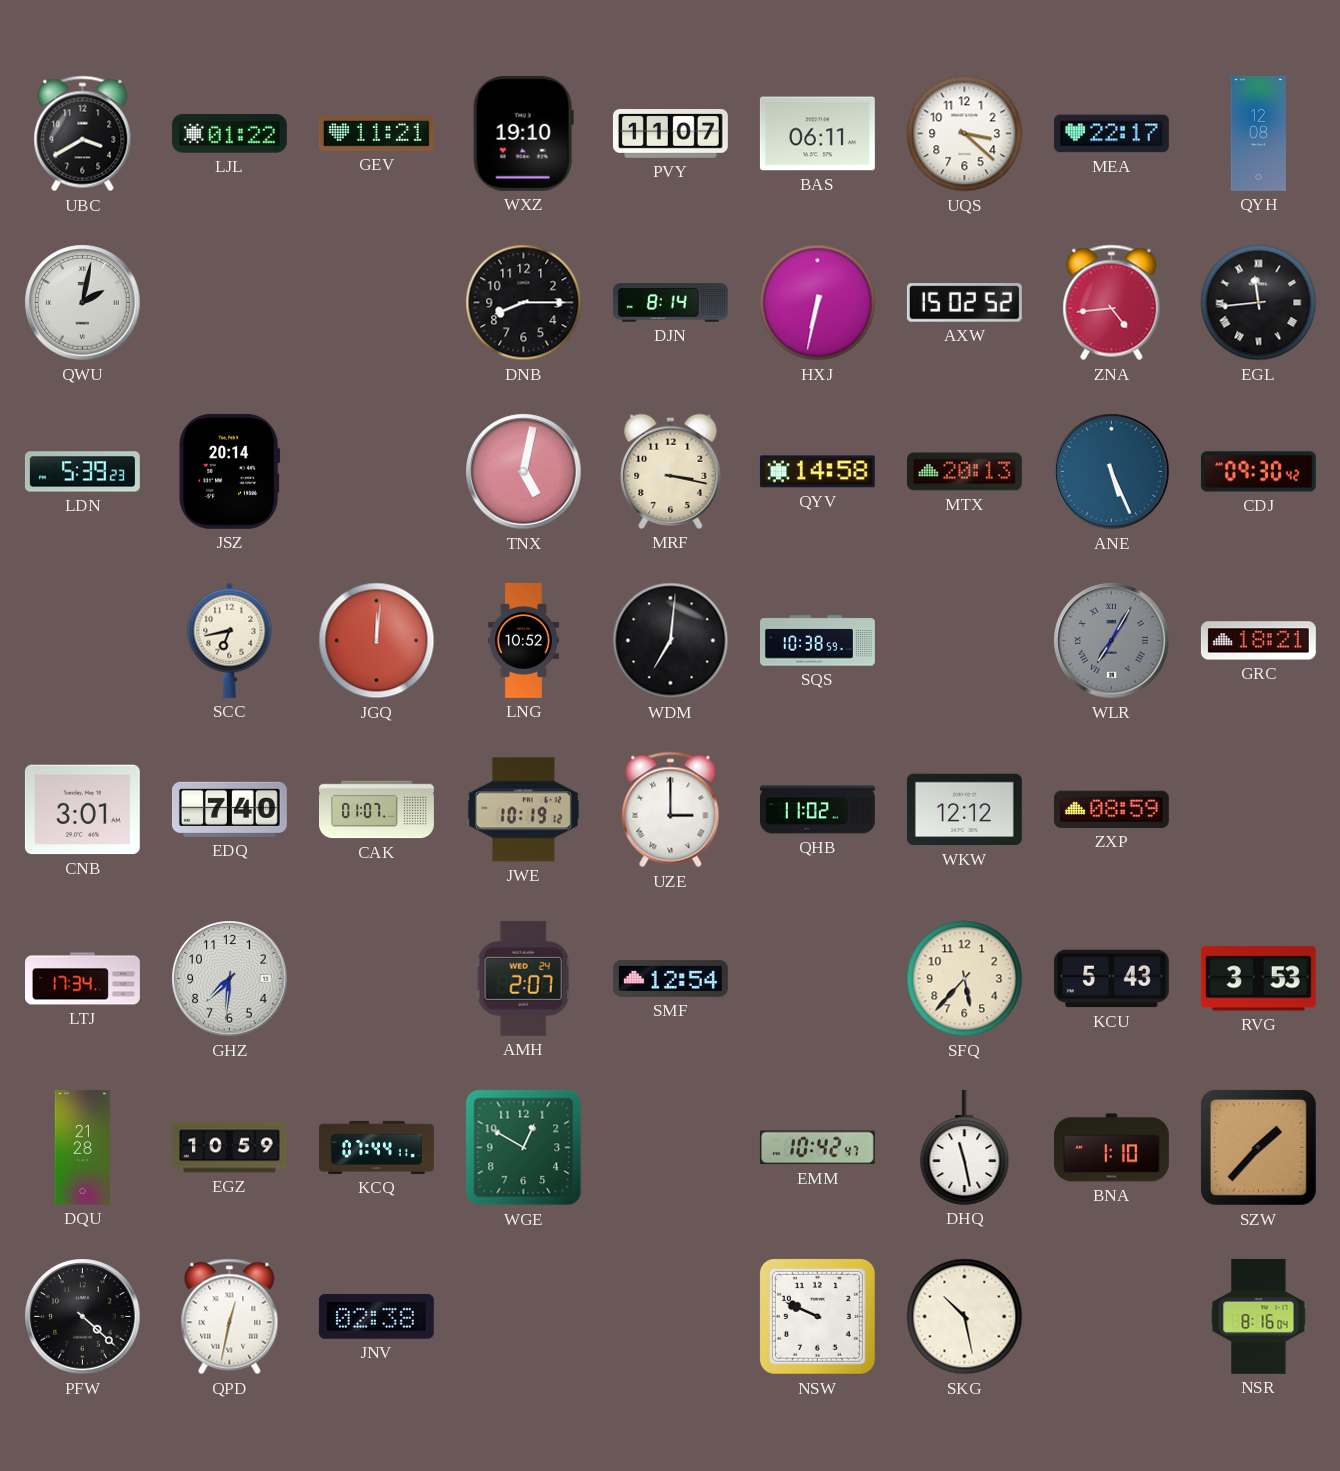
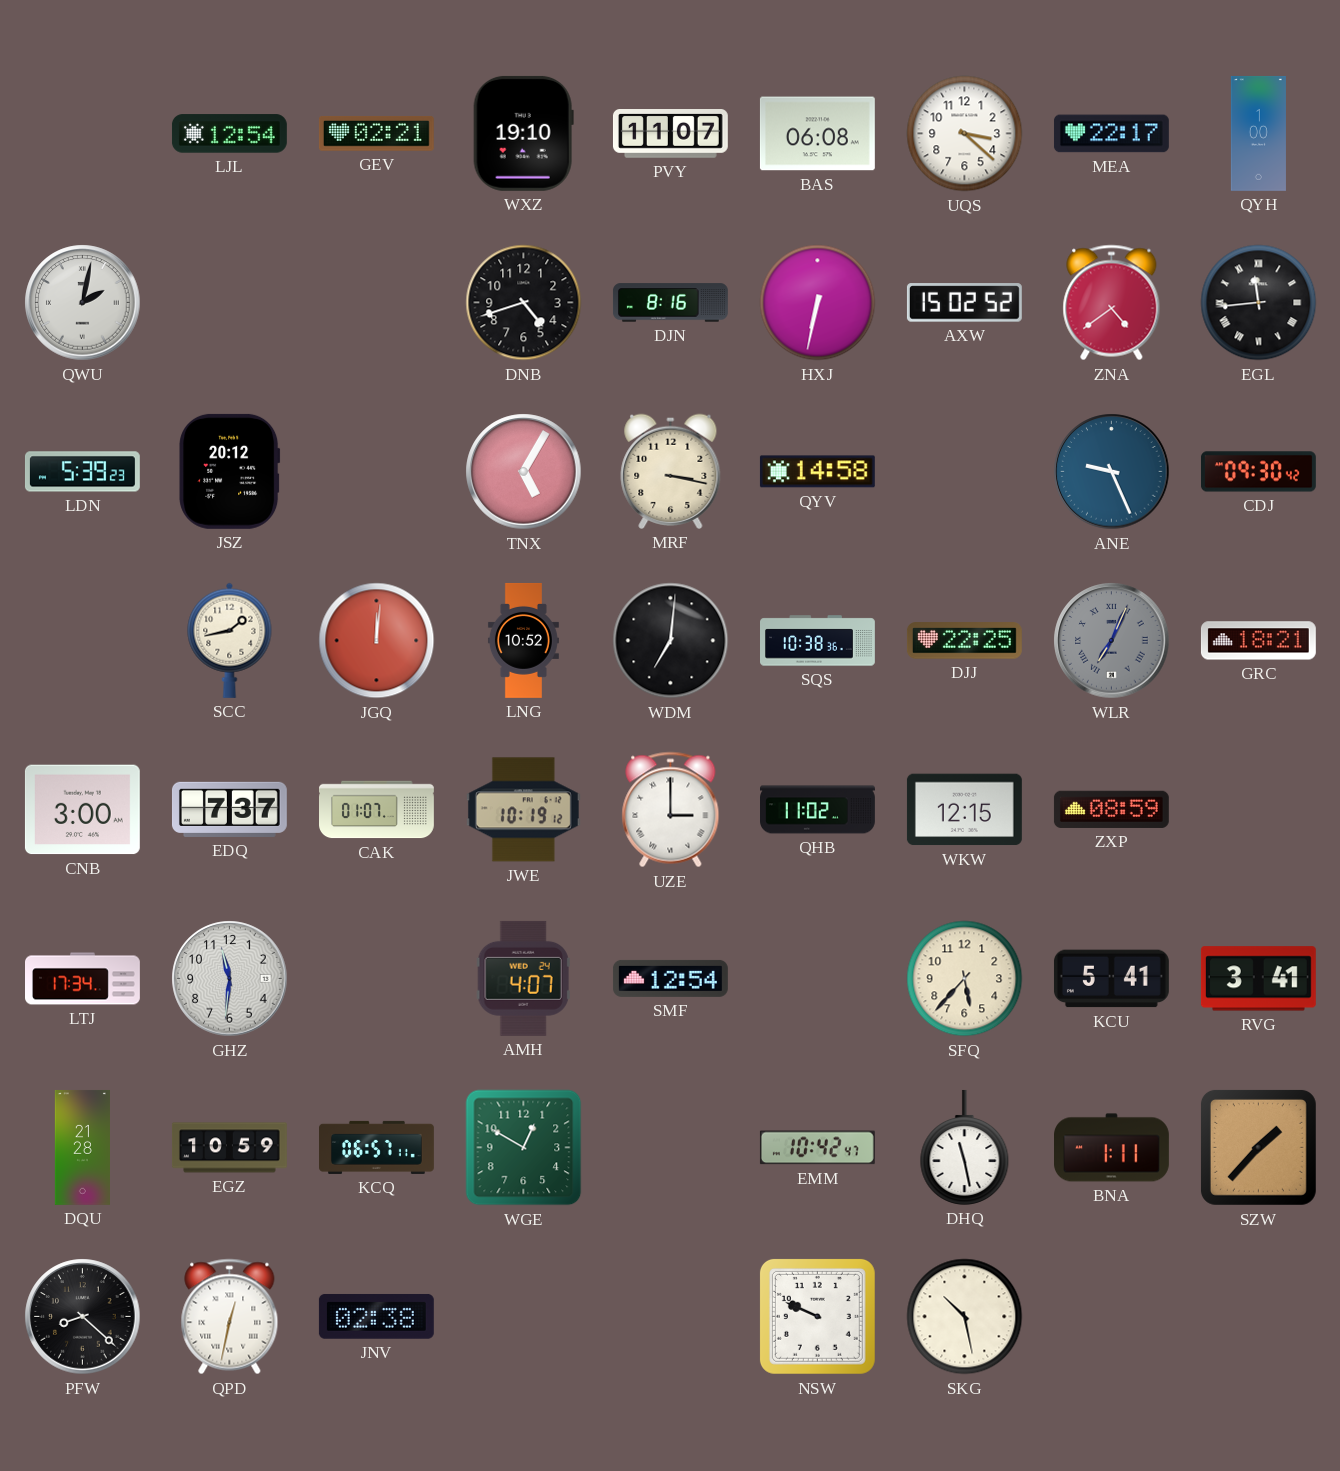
UBC: 3:40 -> none
LJL: 01:22 -> 12:54
GEV: 11:21 -> 02:21
BAS: 06:11 -> 06:08
QYH: 12:08 -> 1:00
DNB: 8:15 -> 4:42
DJN: 8:14 -> 8:16
ZNA: 4:44 -> 4:39
JSZ: 20:14 -> 20:12
TNX: 5:02 -> 5:05
MTX: 20:13 -> none
ANE: 5:26 -> 9:26
SCC: 6:43 -> 1:43
SQS: 10:38:59 -> 10:38:36
DJJ: none -> 22:25
WLR: 7:05 -> 7:04
CNB: 3:01 -> 3:00
EDQ: 7:40 -> 7:37
WKW: 12:12 -> 12:15
GHZ: 7:31 -> 11:31
AMH: 2:07 -> 4:07
KCU: 5:43 -> 5:41
RVG: 3:53 -> 3:41
KCQ: 07:44 -> 06:57
BNA: 1:10 -> 1:11
PFW: 4:22 -> 8:22
NSR: 8:16 -> none
